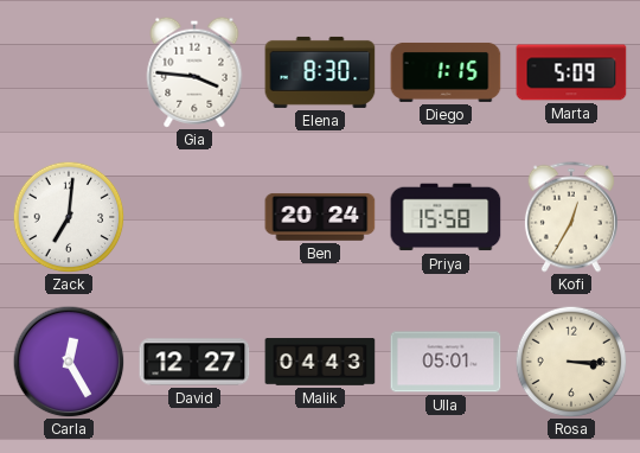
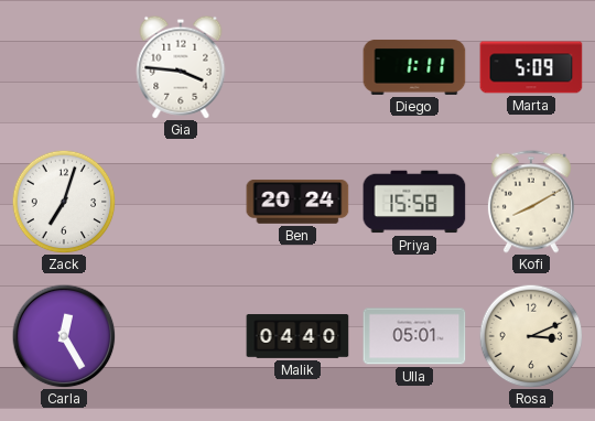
Elena: 8:30 -> none
Diego: 1:15 -> 1:11
Zack: 7:01 -> 7:03
Kofi: 12:35 -> 8:10
David: 12:27 -> none
Malik: 04:43 -> 04:40
Rosa: 3:15 -> 3:11
